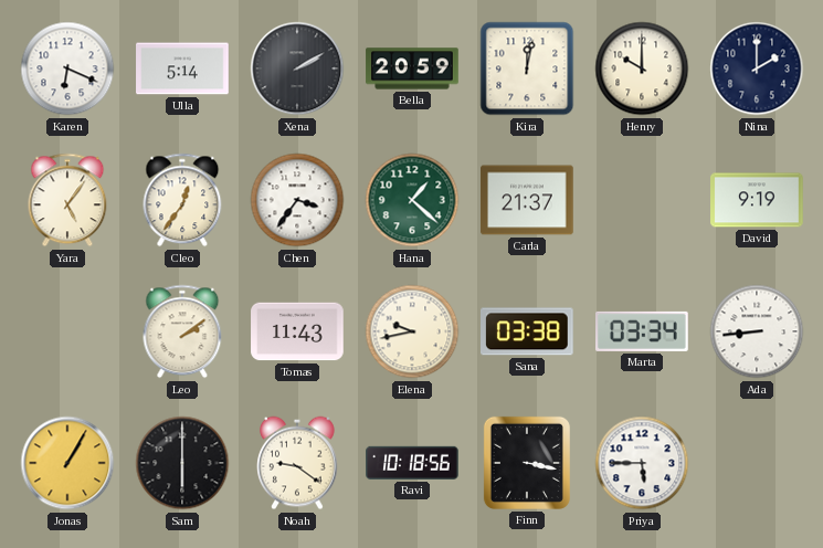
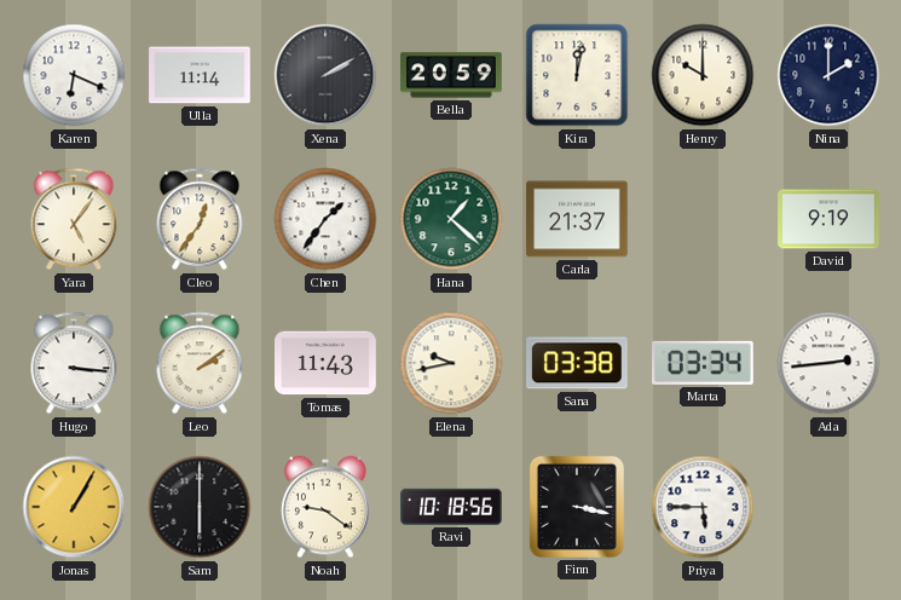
Ulla: 5:14 -> 11:14
Chen: 3:36 -> 1:36
Hugo: none -> 3:16
Ada: 8:44 -> 2:44
